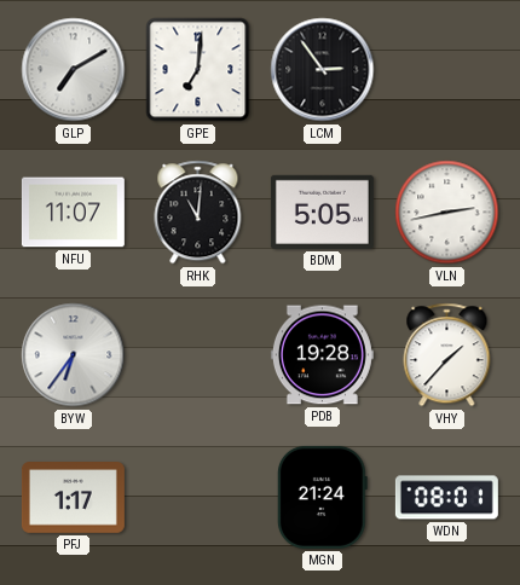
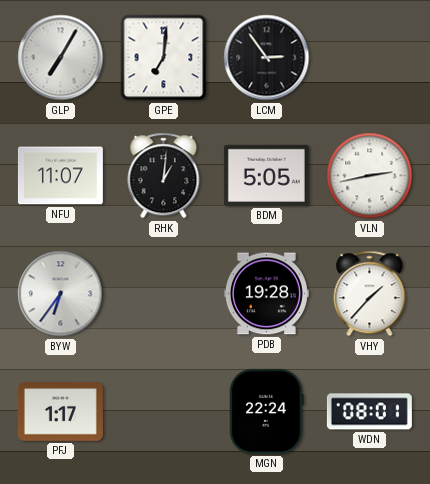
GLP: 7:10 -> 7:05
RHK: 11:01 -> 1:01
MGN: 21:24 -> 22:24
